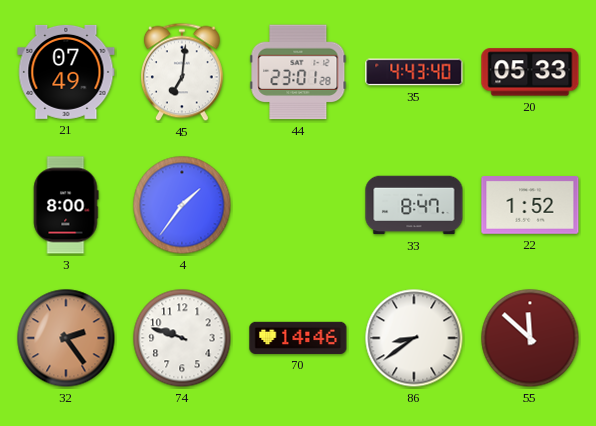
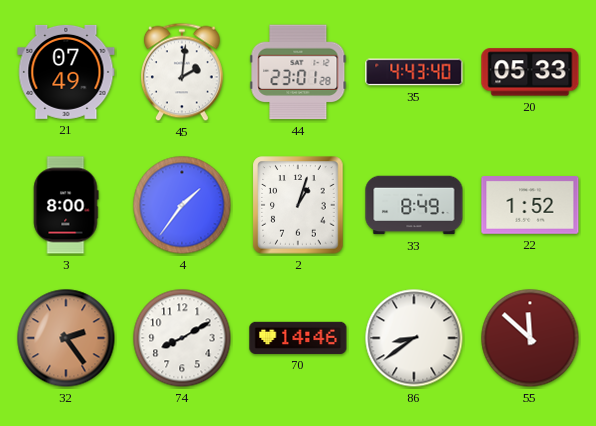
45: 7:01 -> 2:01
2: none -> 1:03
33: 8:47 -> 8:49
74: 9:48 -> 8:10
